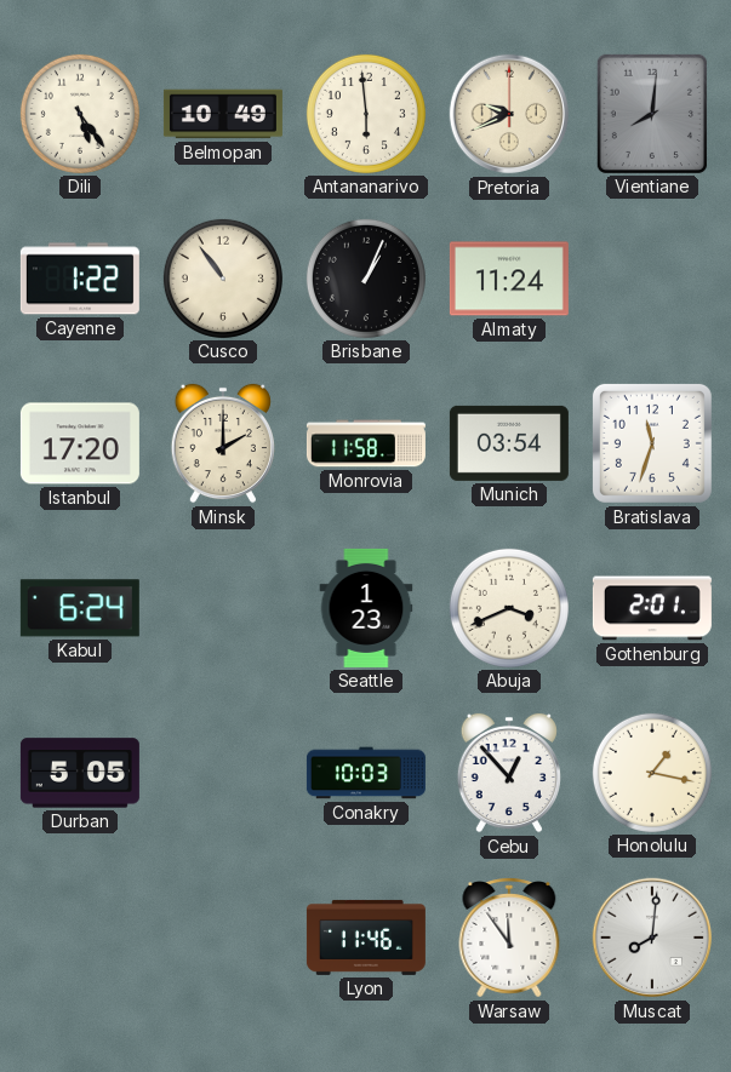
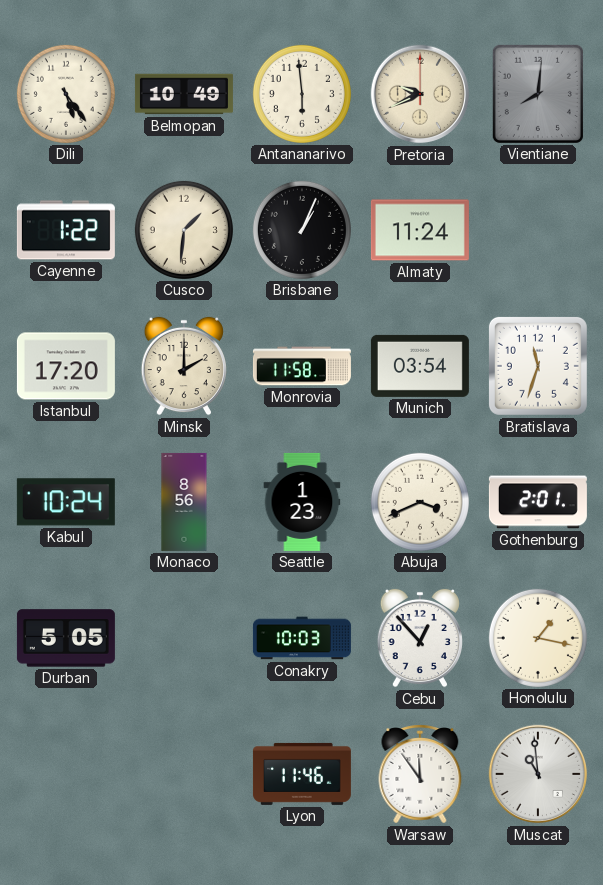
Cusco: 10:54 -> 1:31
Kabul: 6:24 -> 10:24
Monaco: none -> 8:56
Muscat: 8:01 -> 10:59
